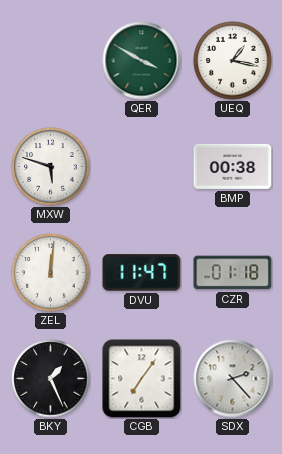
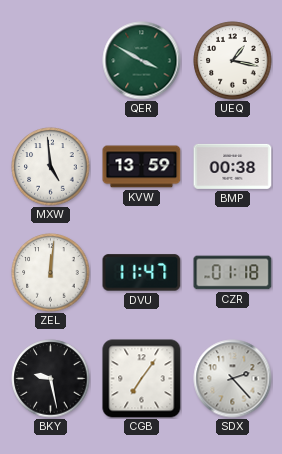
MXW: 5:48 -> 4:59
KVW: none -> 13:59
BKY: 1:26 -> 9:28
